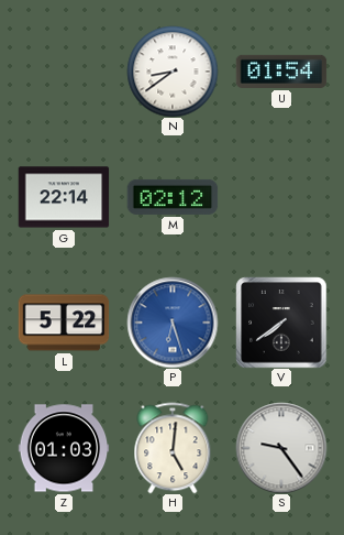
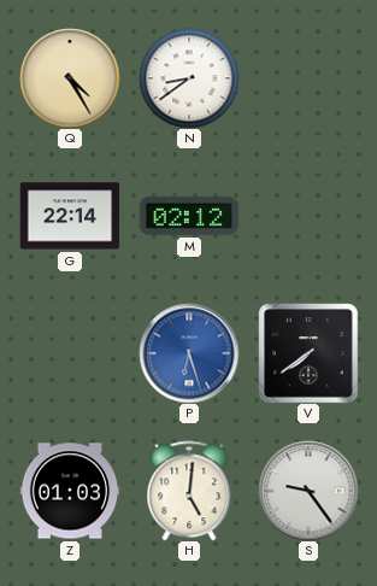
Q: none -> 4:25
U: 01:54 -> none
L: 5:22 -> none
